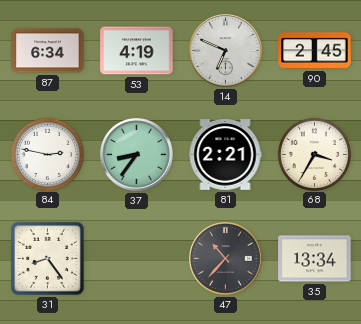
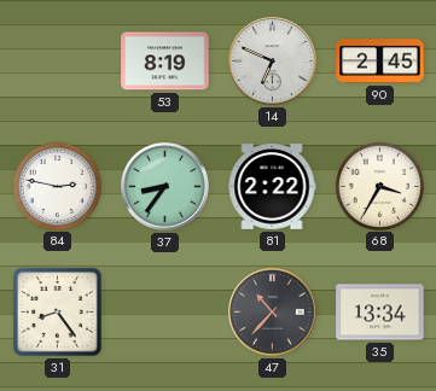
87: 6:34 -> none
53: 4:19 -> 8:19
81: 2:21 -> 2:22
